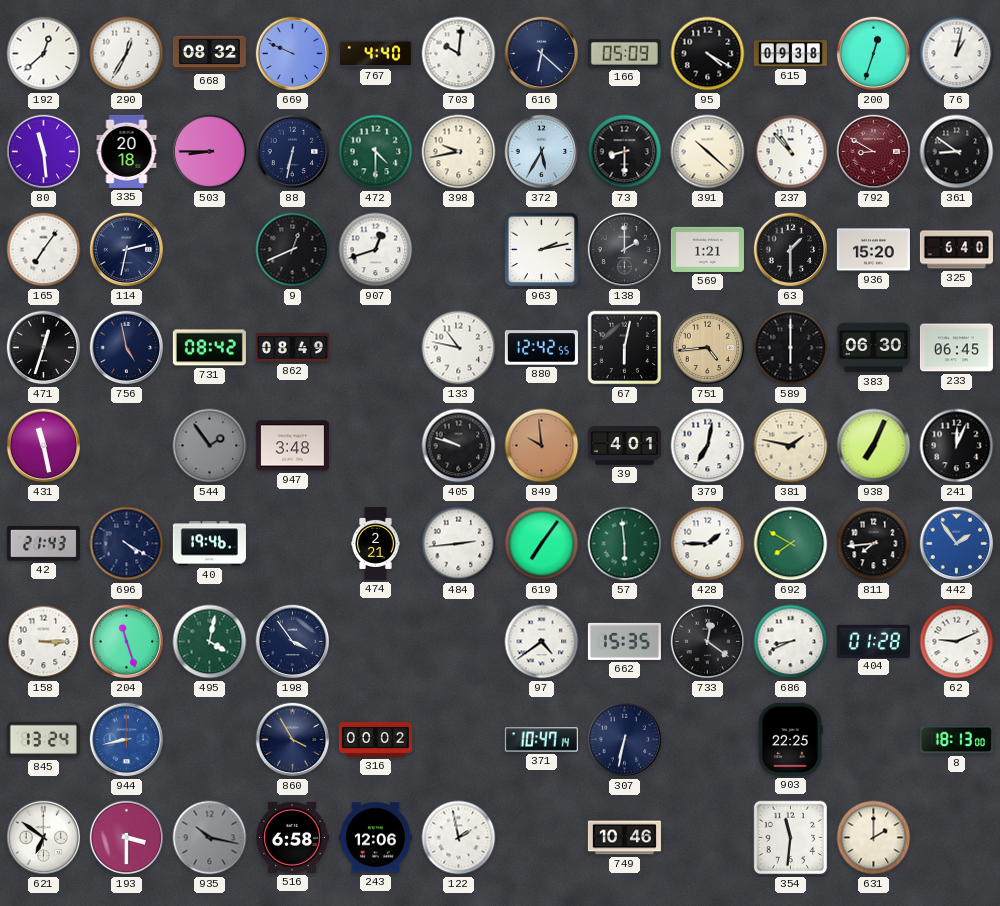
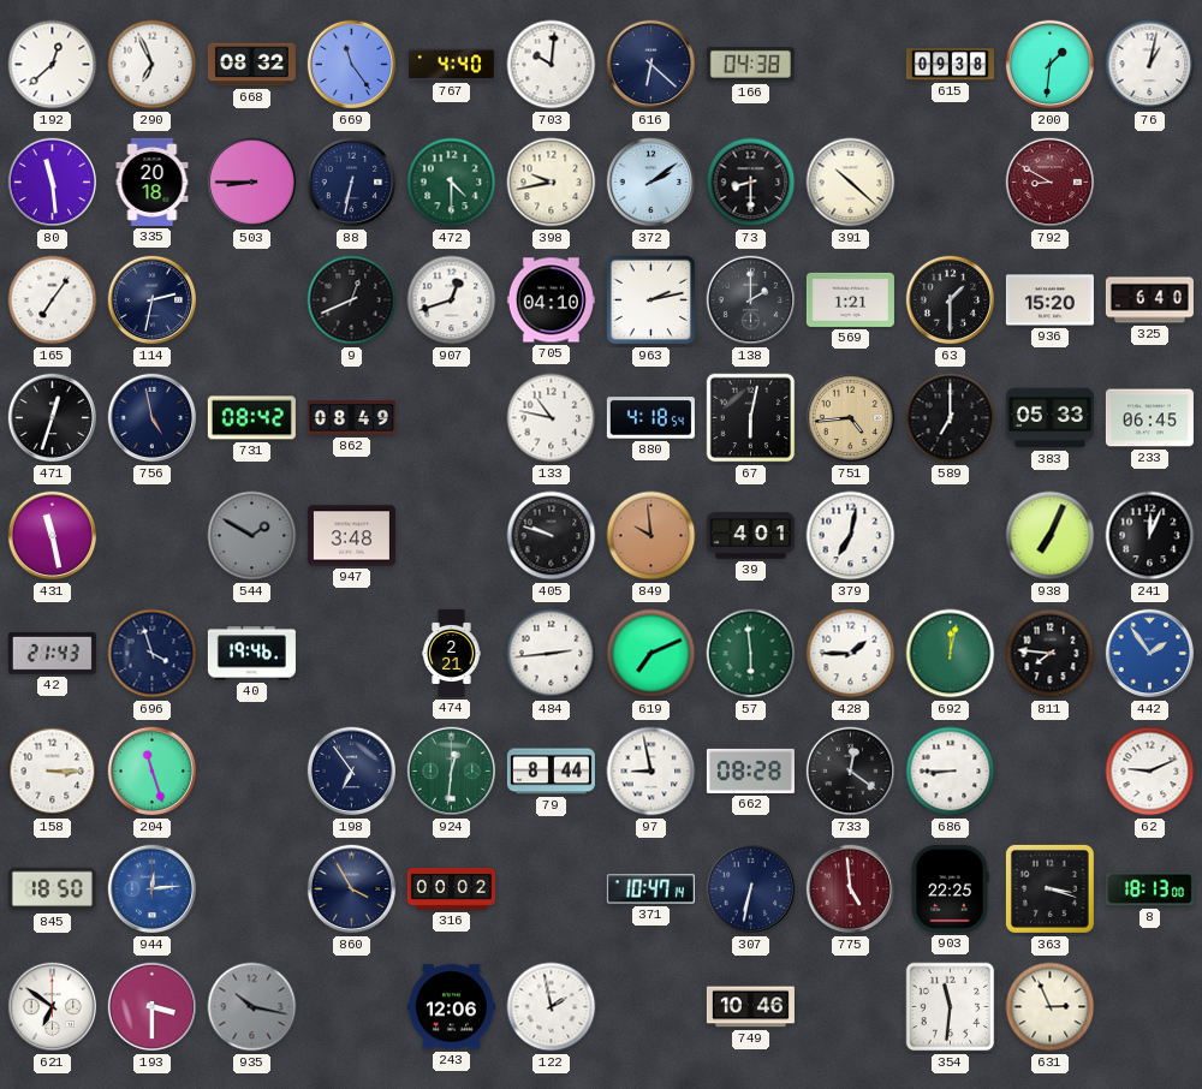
290: 12:35 -> 6:56
669: 9:49 -> 11:24
166: 05:09 -> 04:38
95: 4:20 -> none
200: 12:33 -> 1:31
372: 5:35 -> 2:09
237: 10:53 -> none
361: 8:51 -> none
705: none -> 04:10
880: 12:42 -> 4:18
589: 6:00 -> 7:00
383: 06:30 -> 05:33
544: 1:54 -> 1:50
381: 1:47 -> none
696: 4:20 -> 3:57
619: 7:06 -> 7:11
692: 7:50 -> 12:02
811: 7:44 -> 7:46
495: 4:02 -> none
198: 3:54 -> 6:54
924: none -> 12:31
79: none -> 8:44
97: 4:39 -> 8:58
662: 15:35 -> 08:28
686: 8:41 -> 8:45
404: 01:28 -> none
845: 13:24 -> 18:50
944: 8:43 -> 12:14
775: none -> 4:59
363: none -> 3:18
516: 6:58 -> none
631: 2:00 -> 2:56
